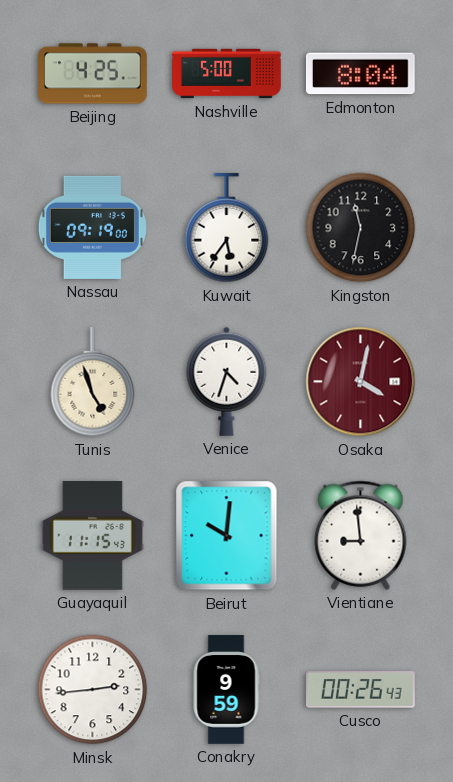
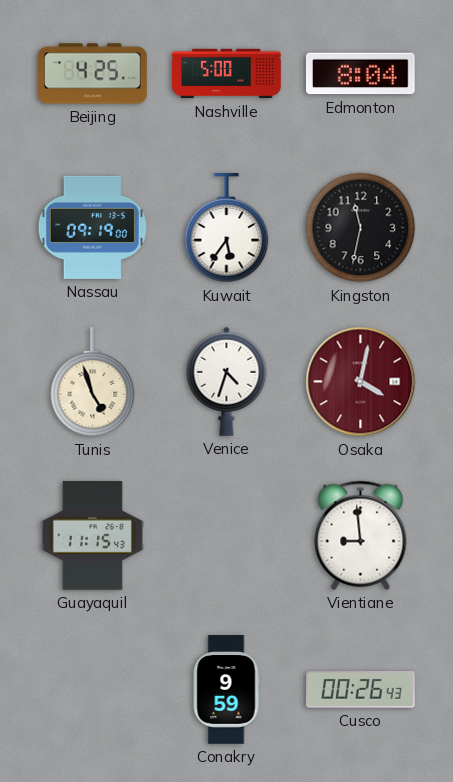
Beirut: 10:01 -> none
Minsk: 2:44 -> none
